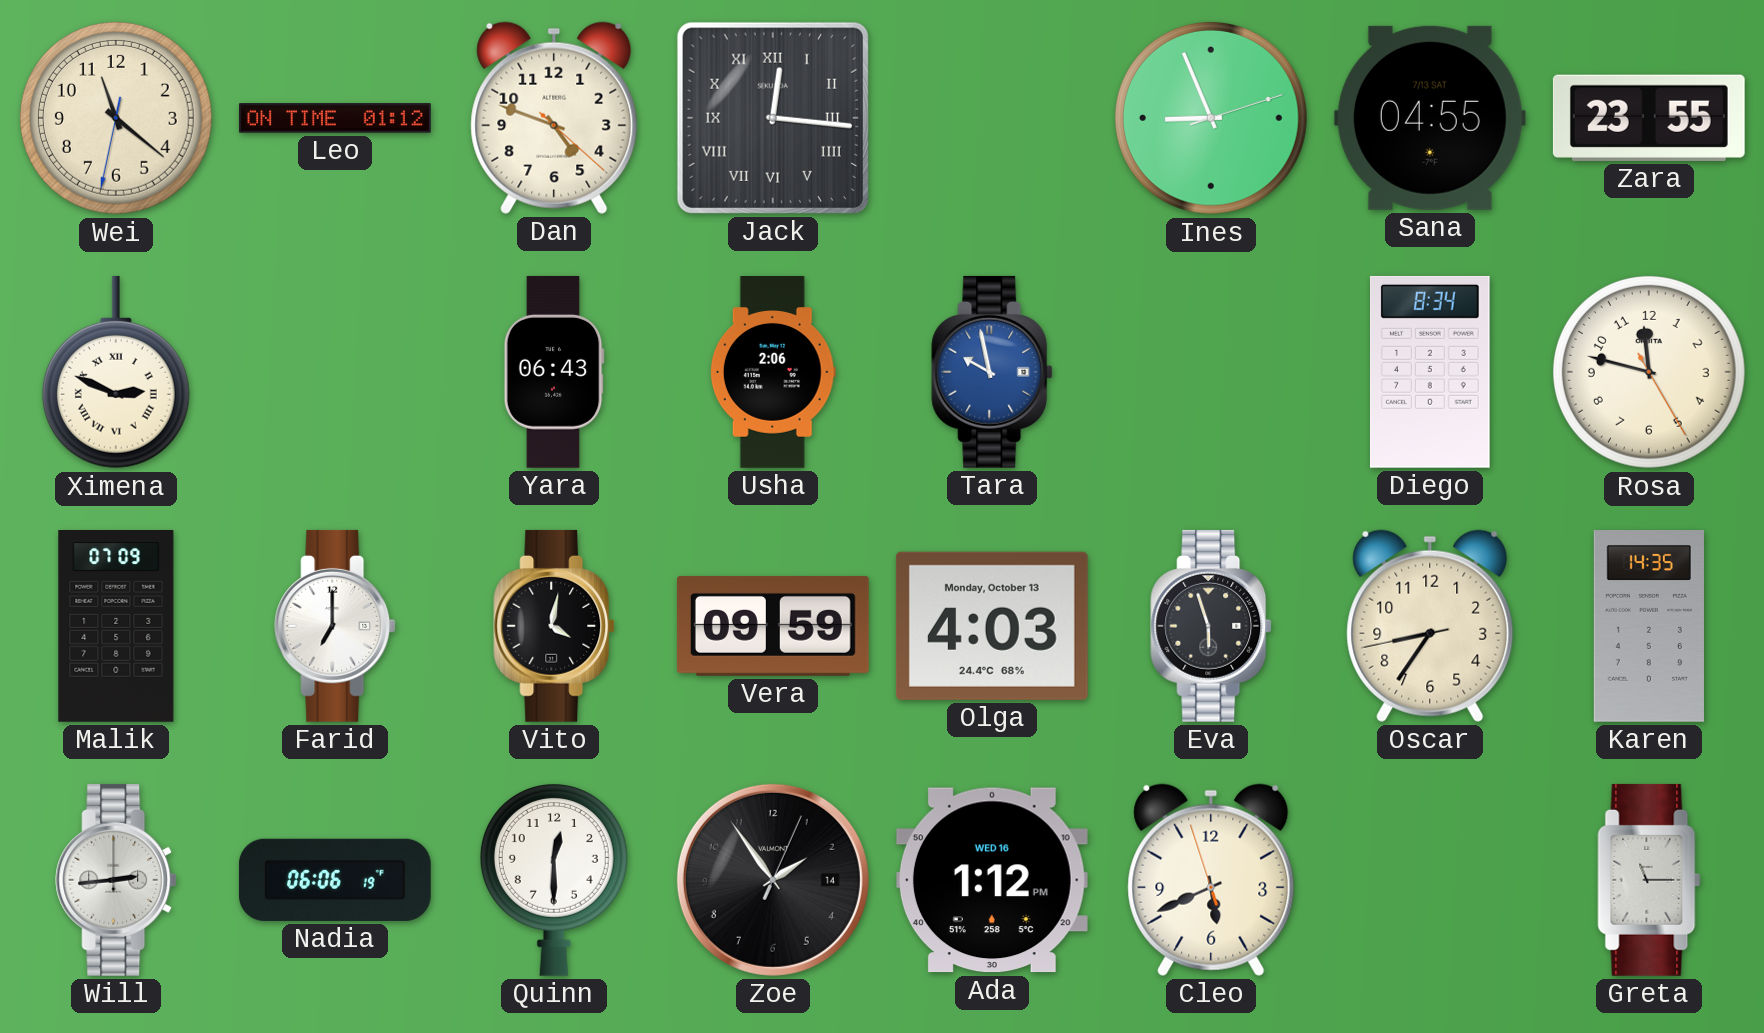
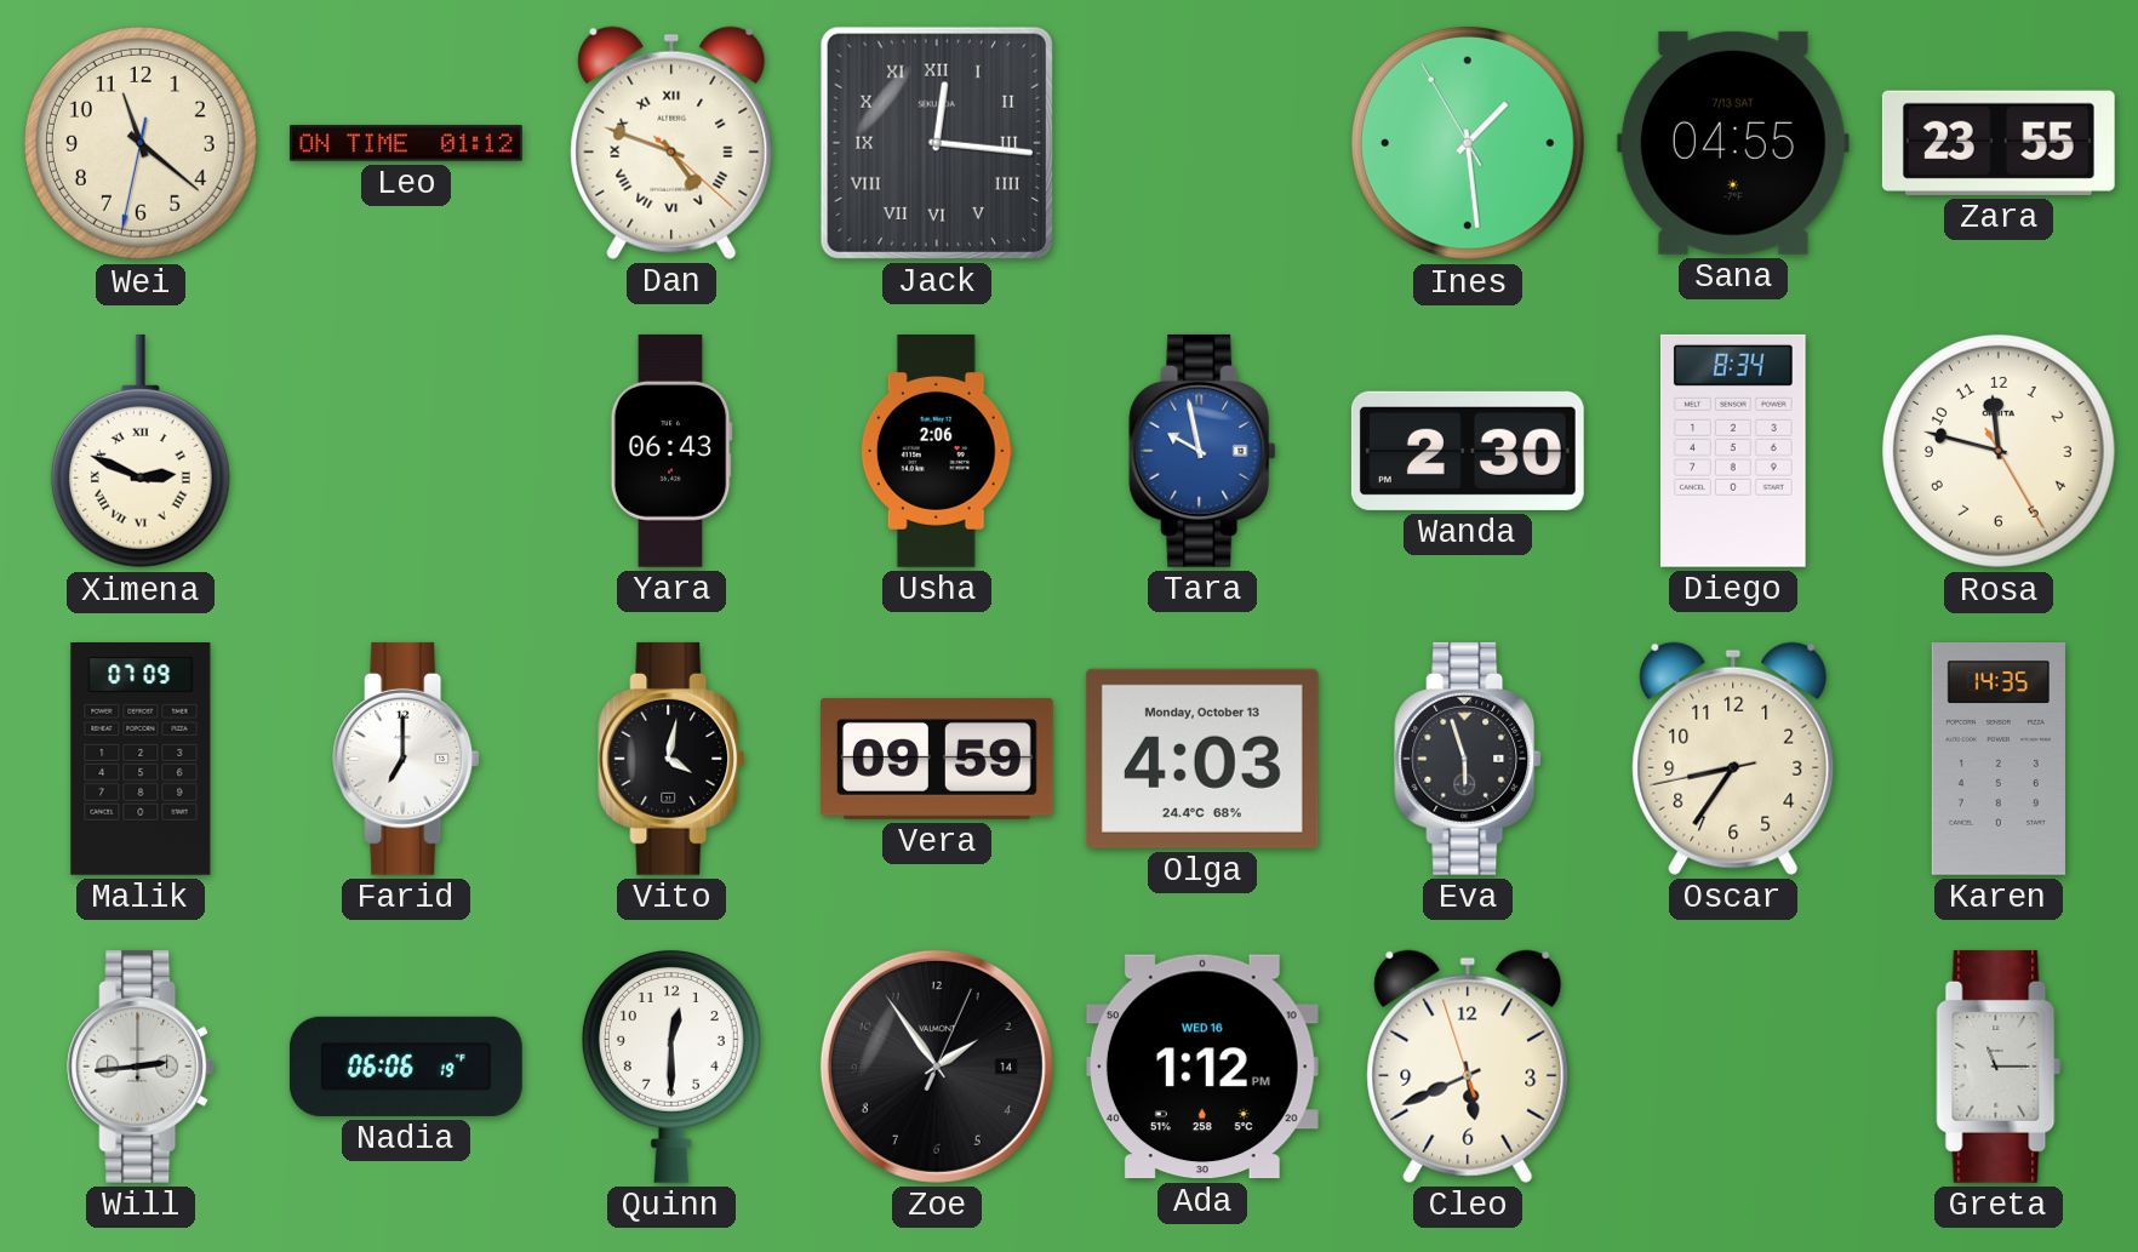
Dan numerals: Arabic -> Roman
Ines: 8:56 -> 1:28
Wanda: none -> 2:30
